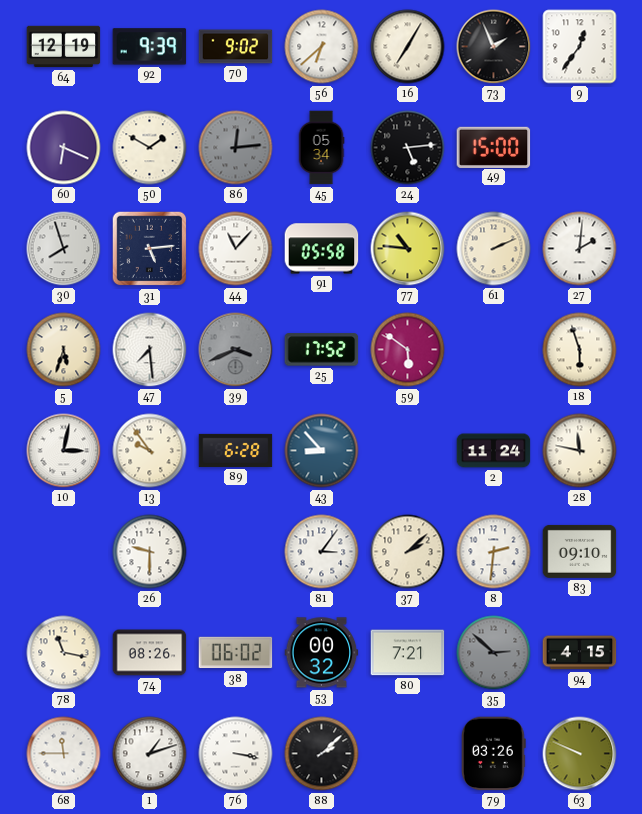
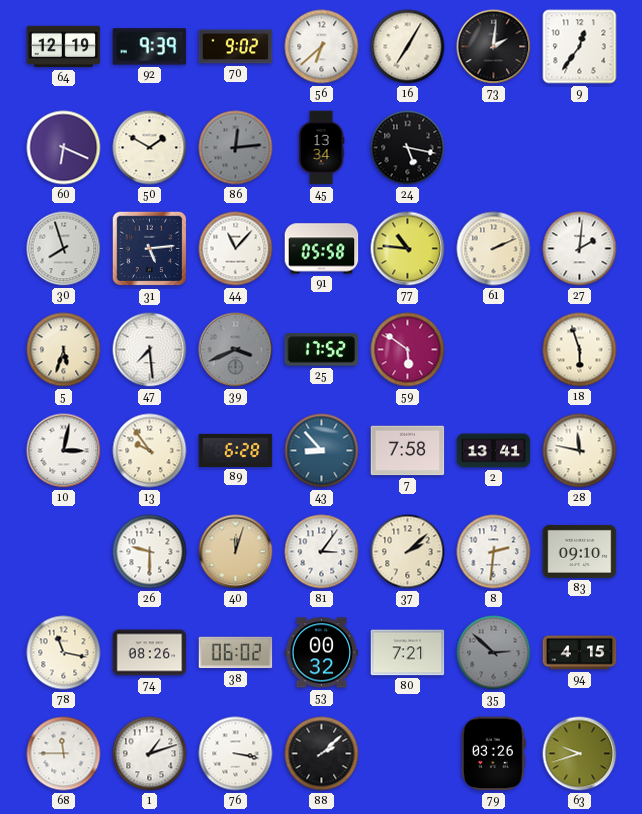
73: 1:56 -> 2:01
45: 05:34 -> 13:34
24: 5:14 -> 5:17
49: 15:00 -> none
7: none -> 7:58
2: 11:24 -> 13:41
40: none -> 12:03
63: 9:49 -> 9:42
